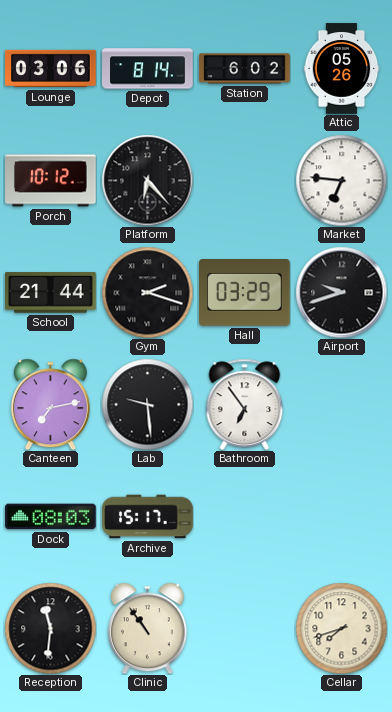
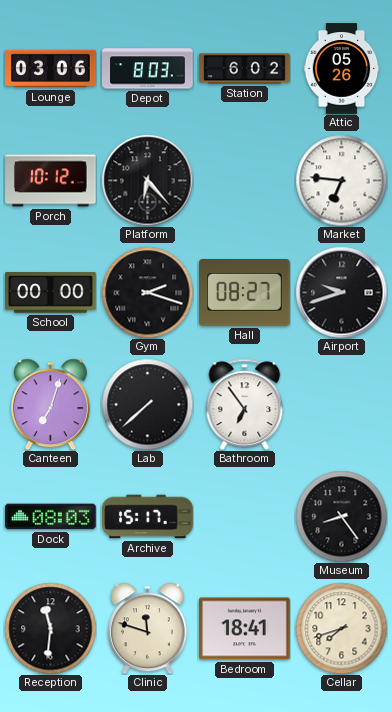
Depot: 8:14 -> 8:03
School: 21:44 -> 00:00
Hall: 03:29 -> 08:27
Canteen: 7:13 -> 7:03
Lab: 9:29 -> 7:38
Museum: none -> 8:24
Clinic: 10:54 -> 11:48
Bedroom: none -> 18:41
